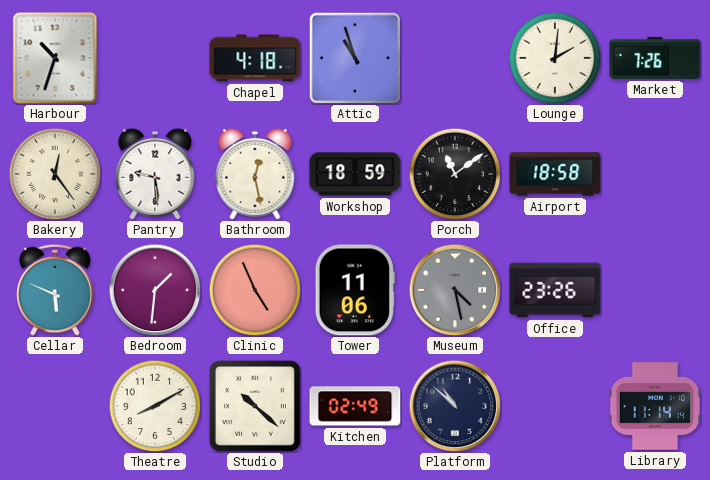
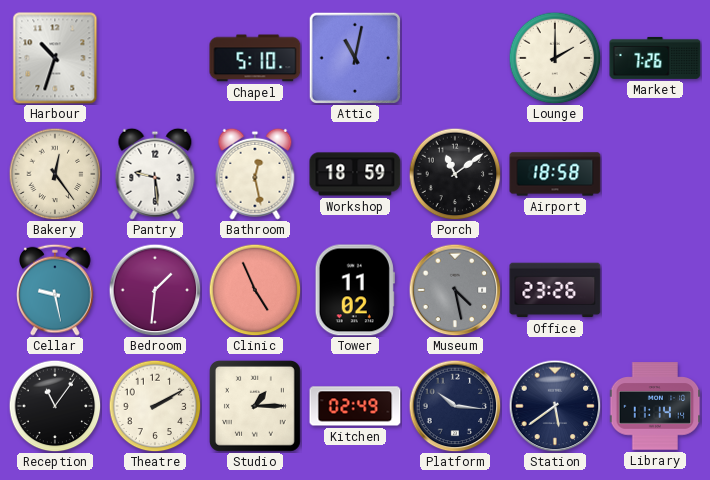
Chapel: 4:18 -> 5:10
Attic: 10:57 -> 11:02
Lounge: 2:01 -> 2:00
Cellar: 5:49 -> 9:28
Tower: 11:06 -> 11:02
Reception: none -> 11:06
Theatre: 8:10 -> 2:10
Studio: 10:22 -> 1:15
Platform: 10:52 -> 10:16
Station: none -> 5:39
